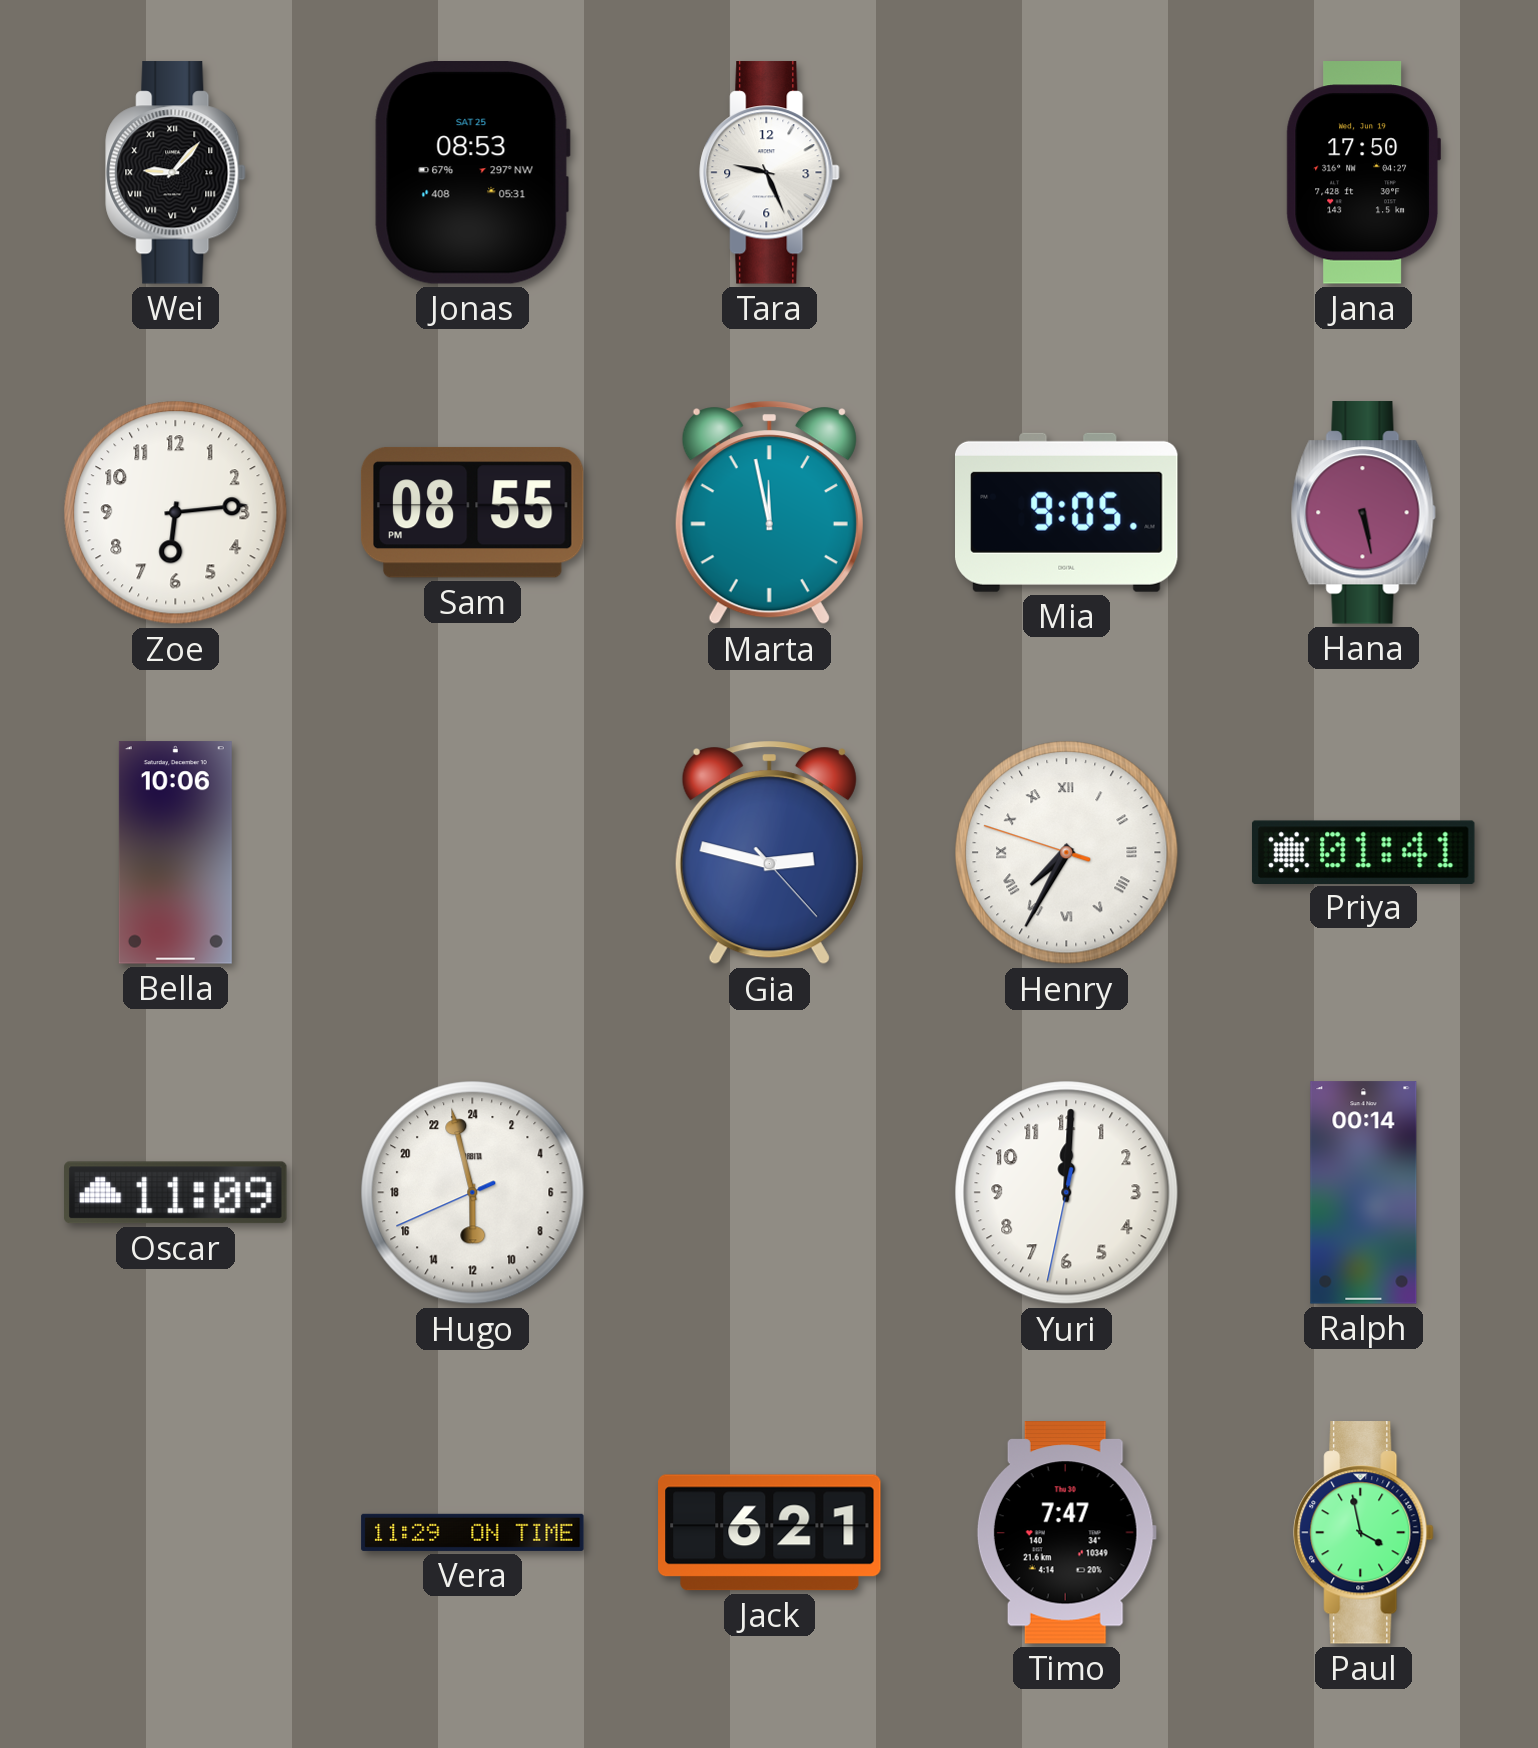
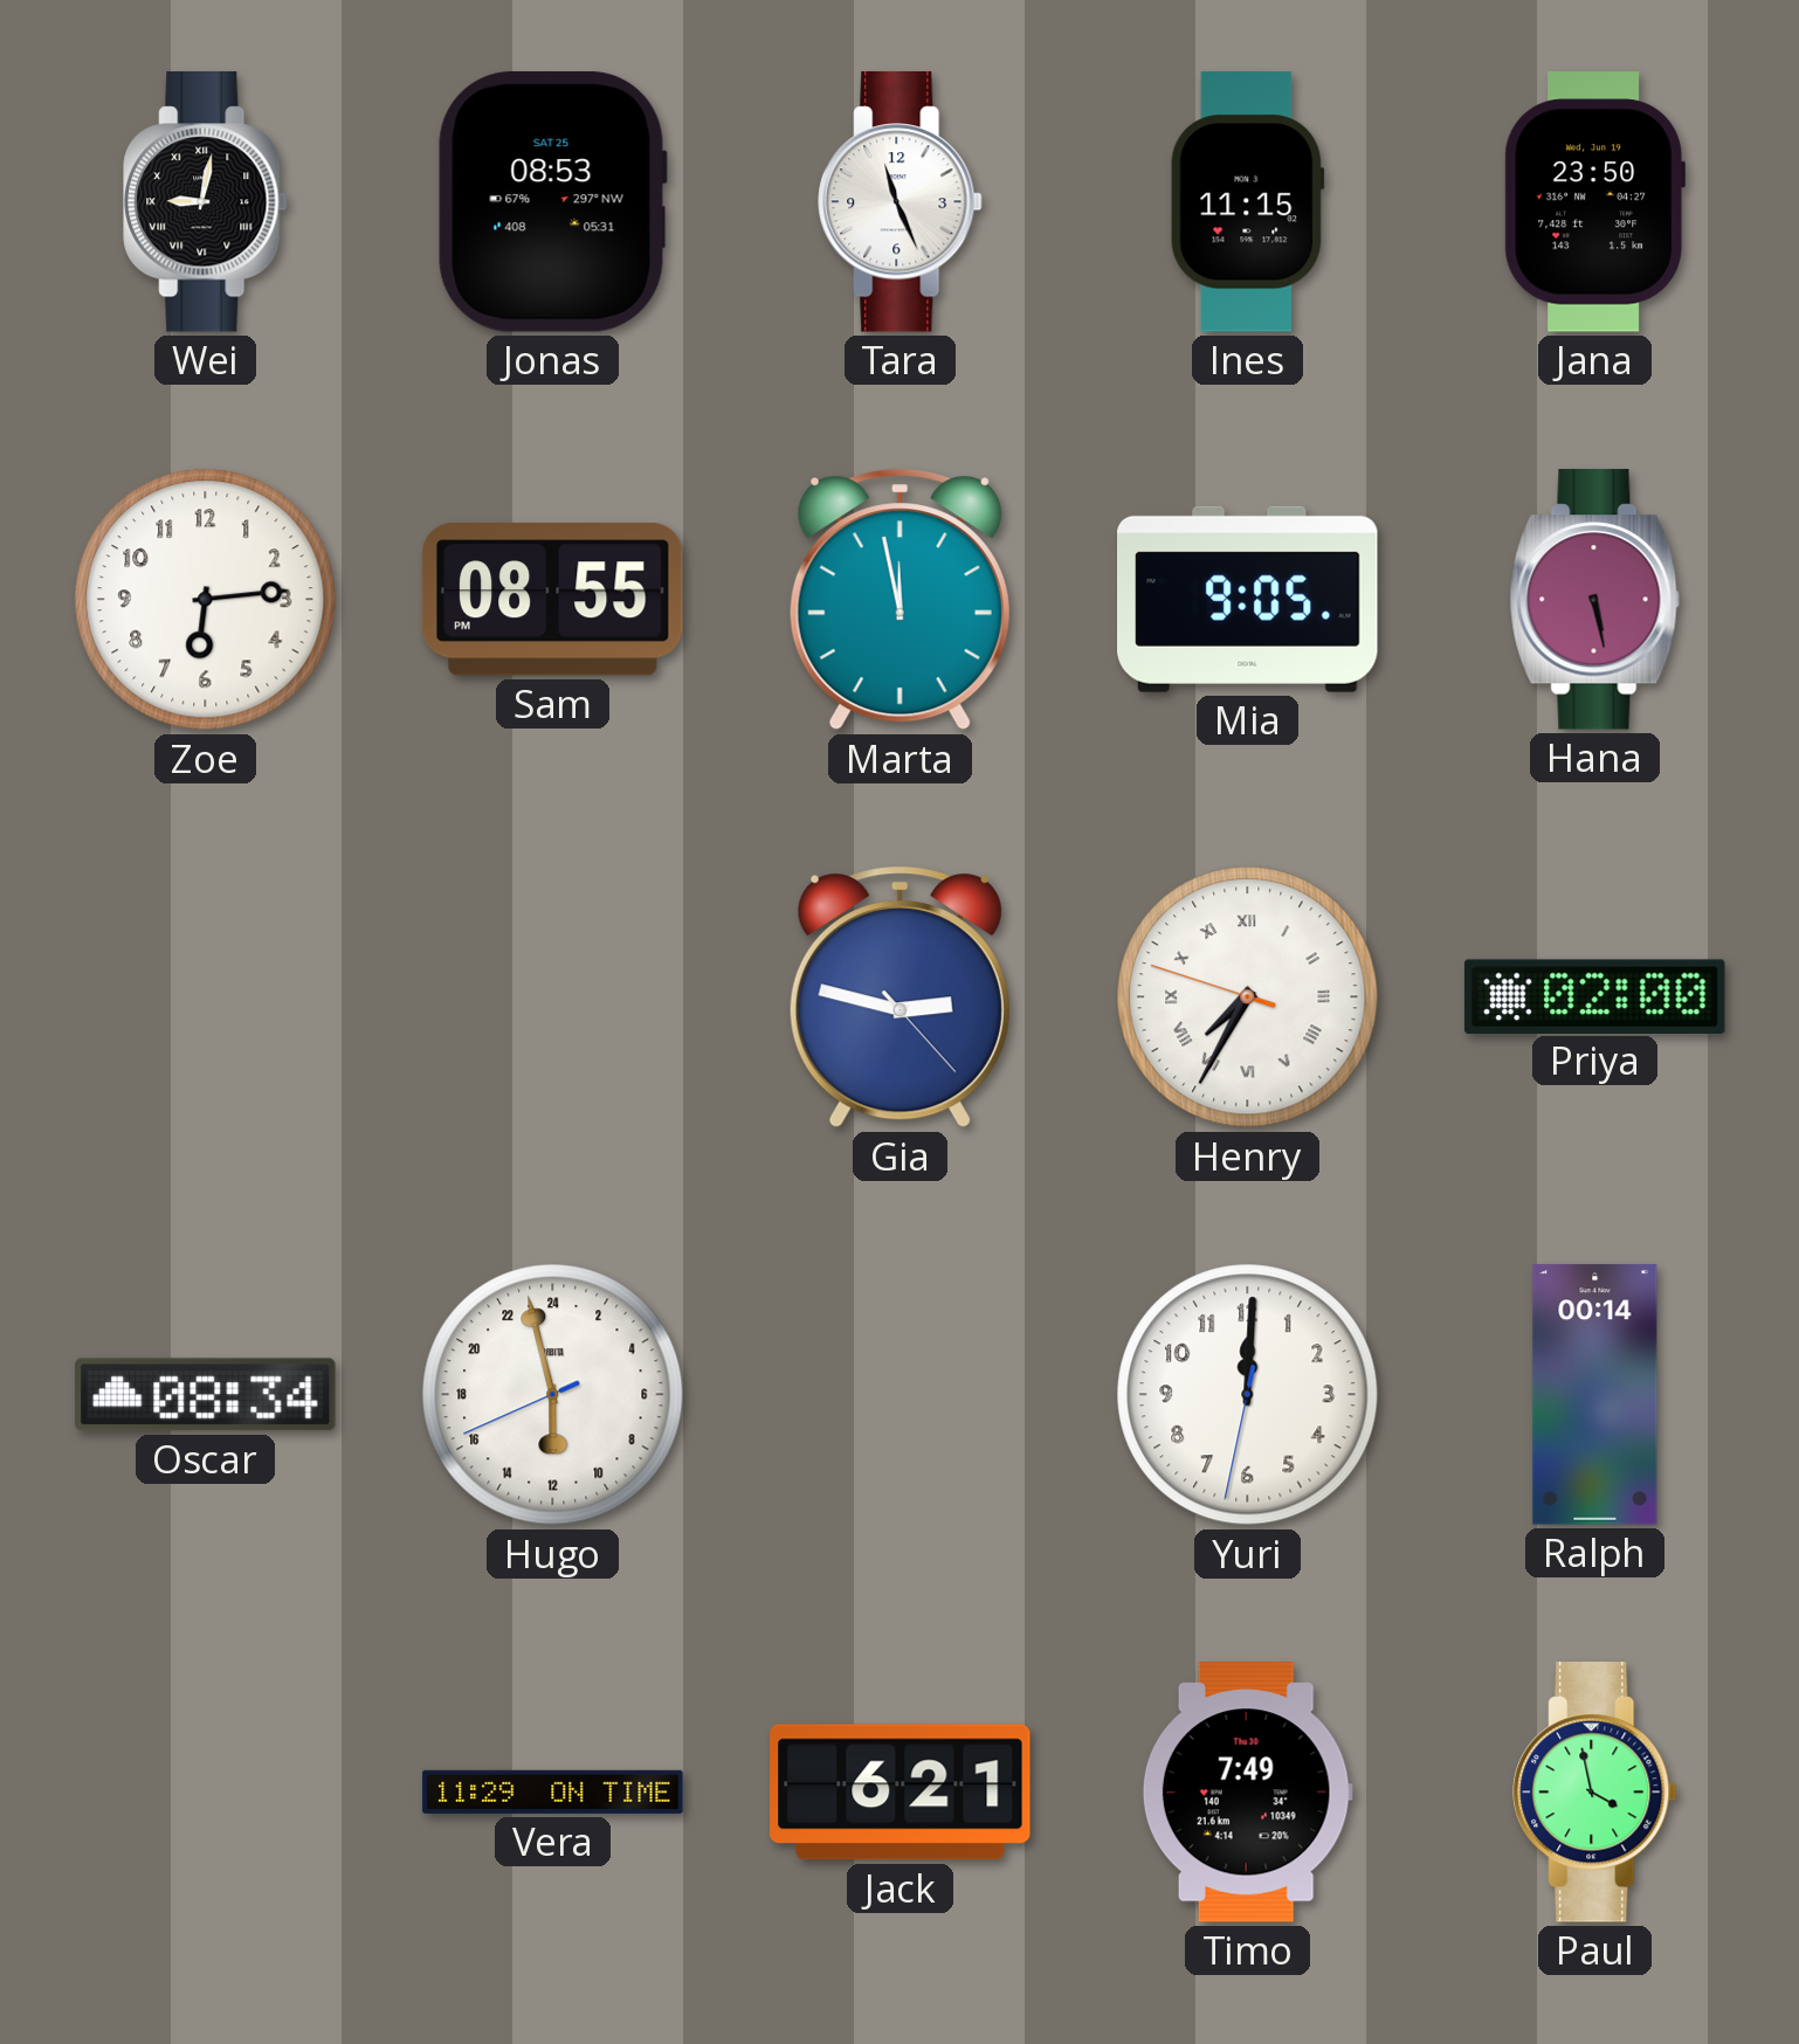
Wei: 9:07 -> 9:02
Tara: 9:26 -> 11:26
Ines: none -> 11:15
Jana: 17:50 -> 23:50
Bella: 10:06 -> none
Priya: 01:41 -> 02:00
Oscar: 11:09 -> 08:34
Timo: 7:47 -> 7:49
